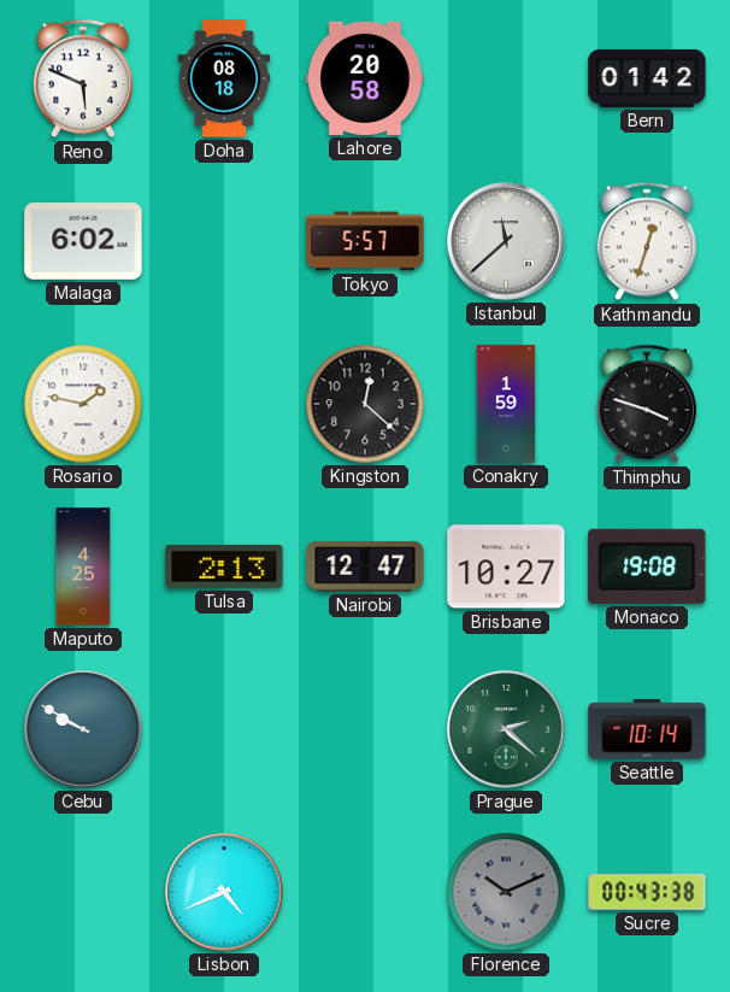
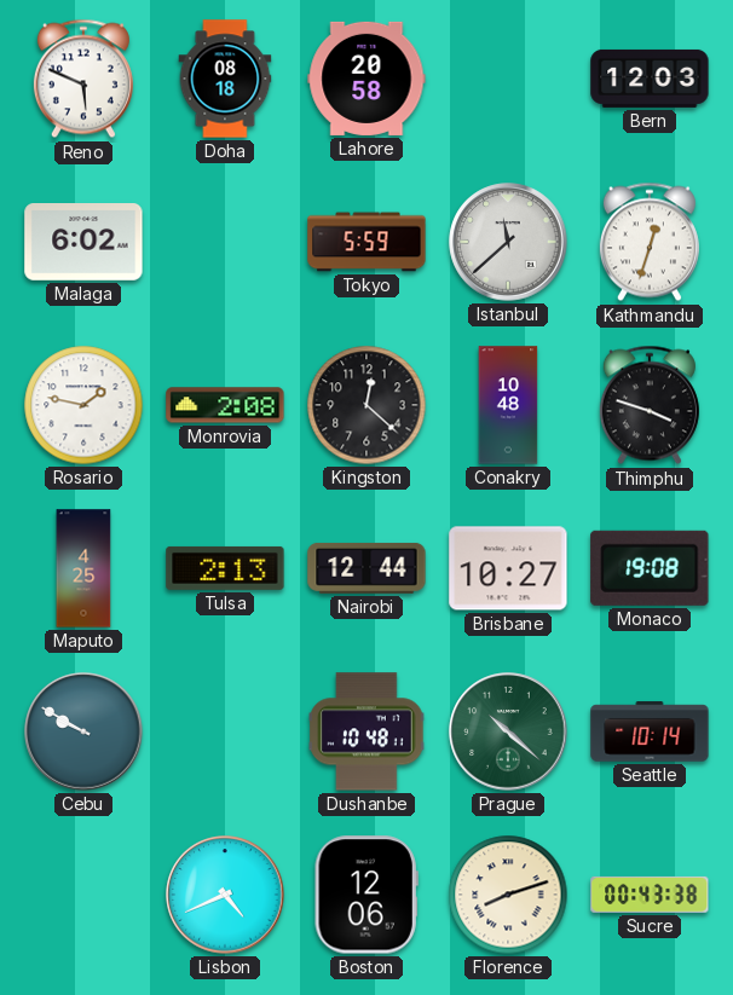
Bern: 01:42 -> 12:03
Tokyo: 5:57 -> 5:59
Monrovia: none -> 2:08
Conakry: 1:59 -> 10:48
Nairobi: 12:47 -> 12:44
Dushanbe: none -> 10:48
Prague: 2:22 -> 10:22
Boston: none -> 12:06
Florence: 10:11 -> 8:12
Florence dial: grey -> cream
